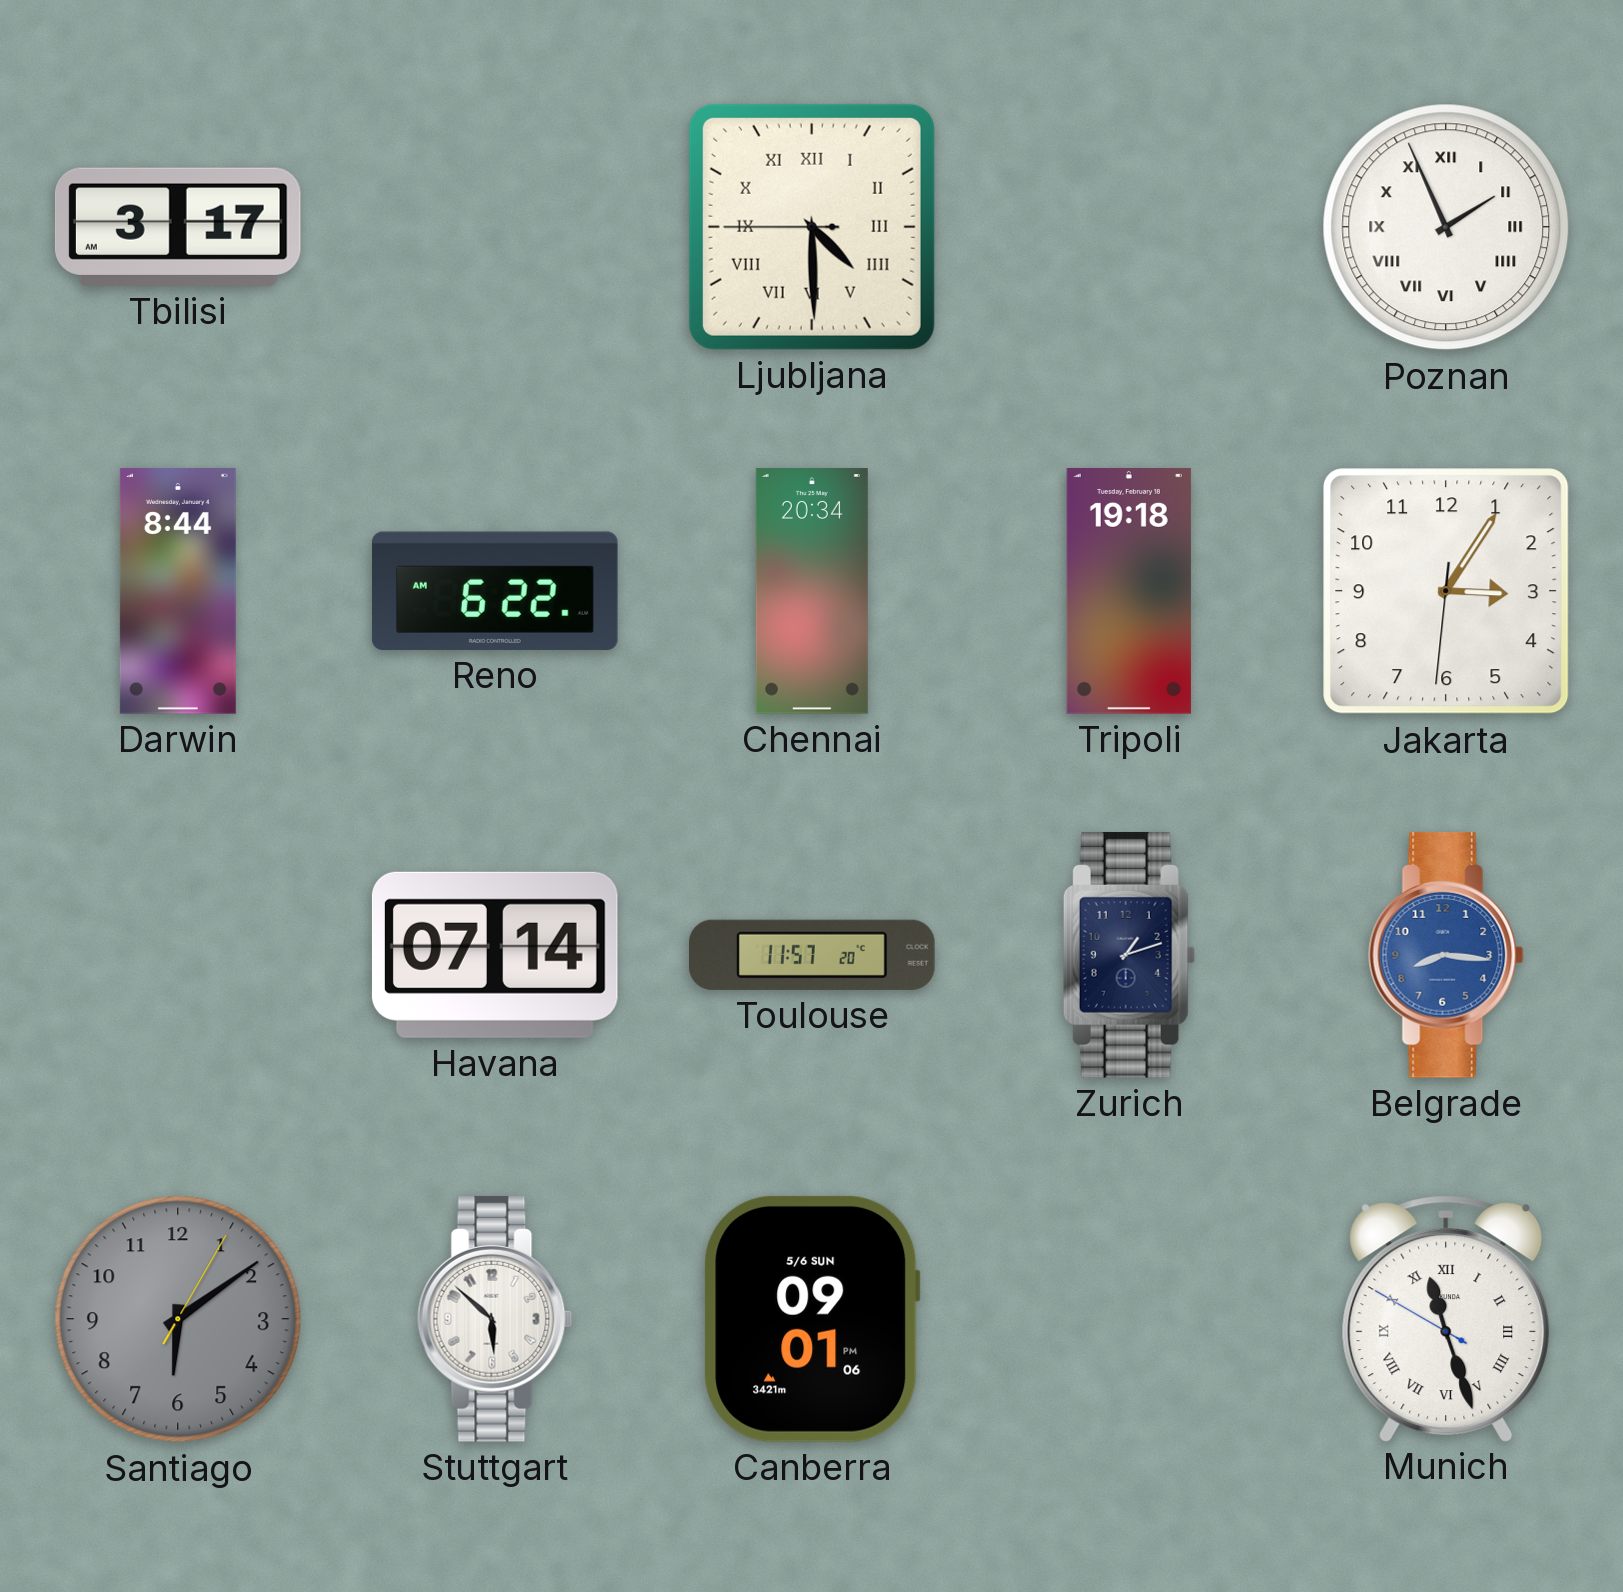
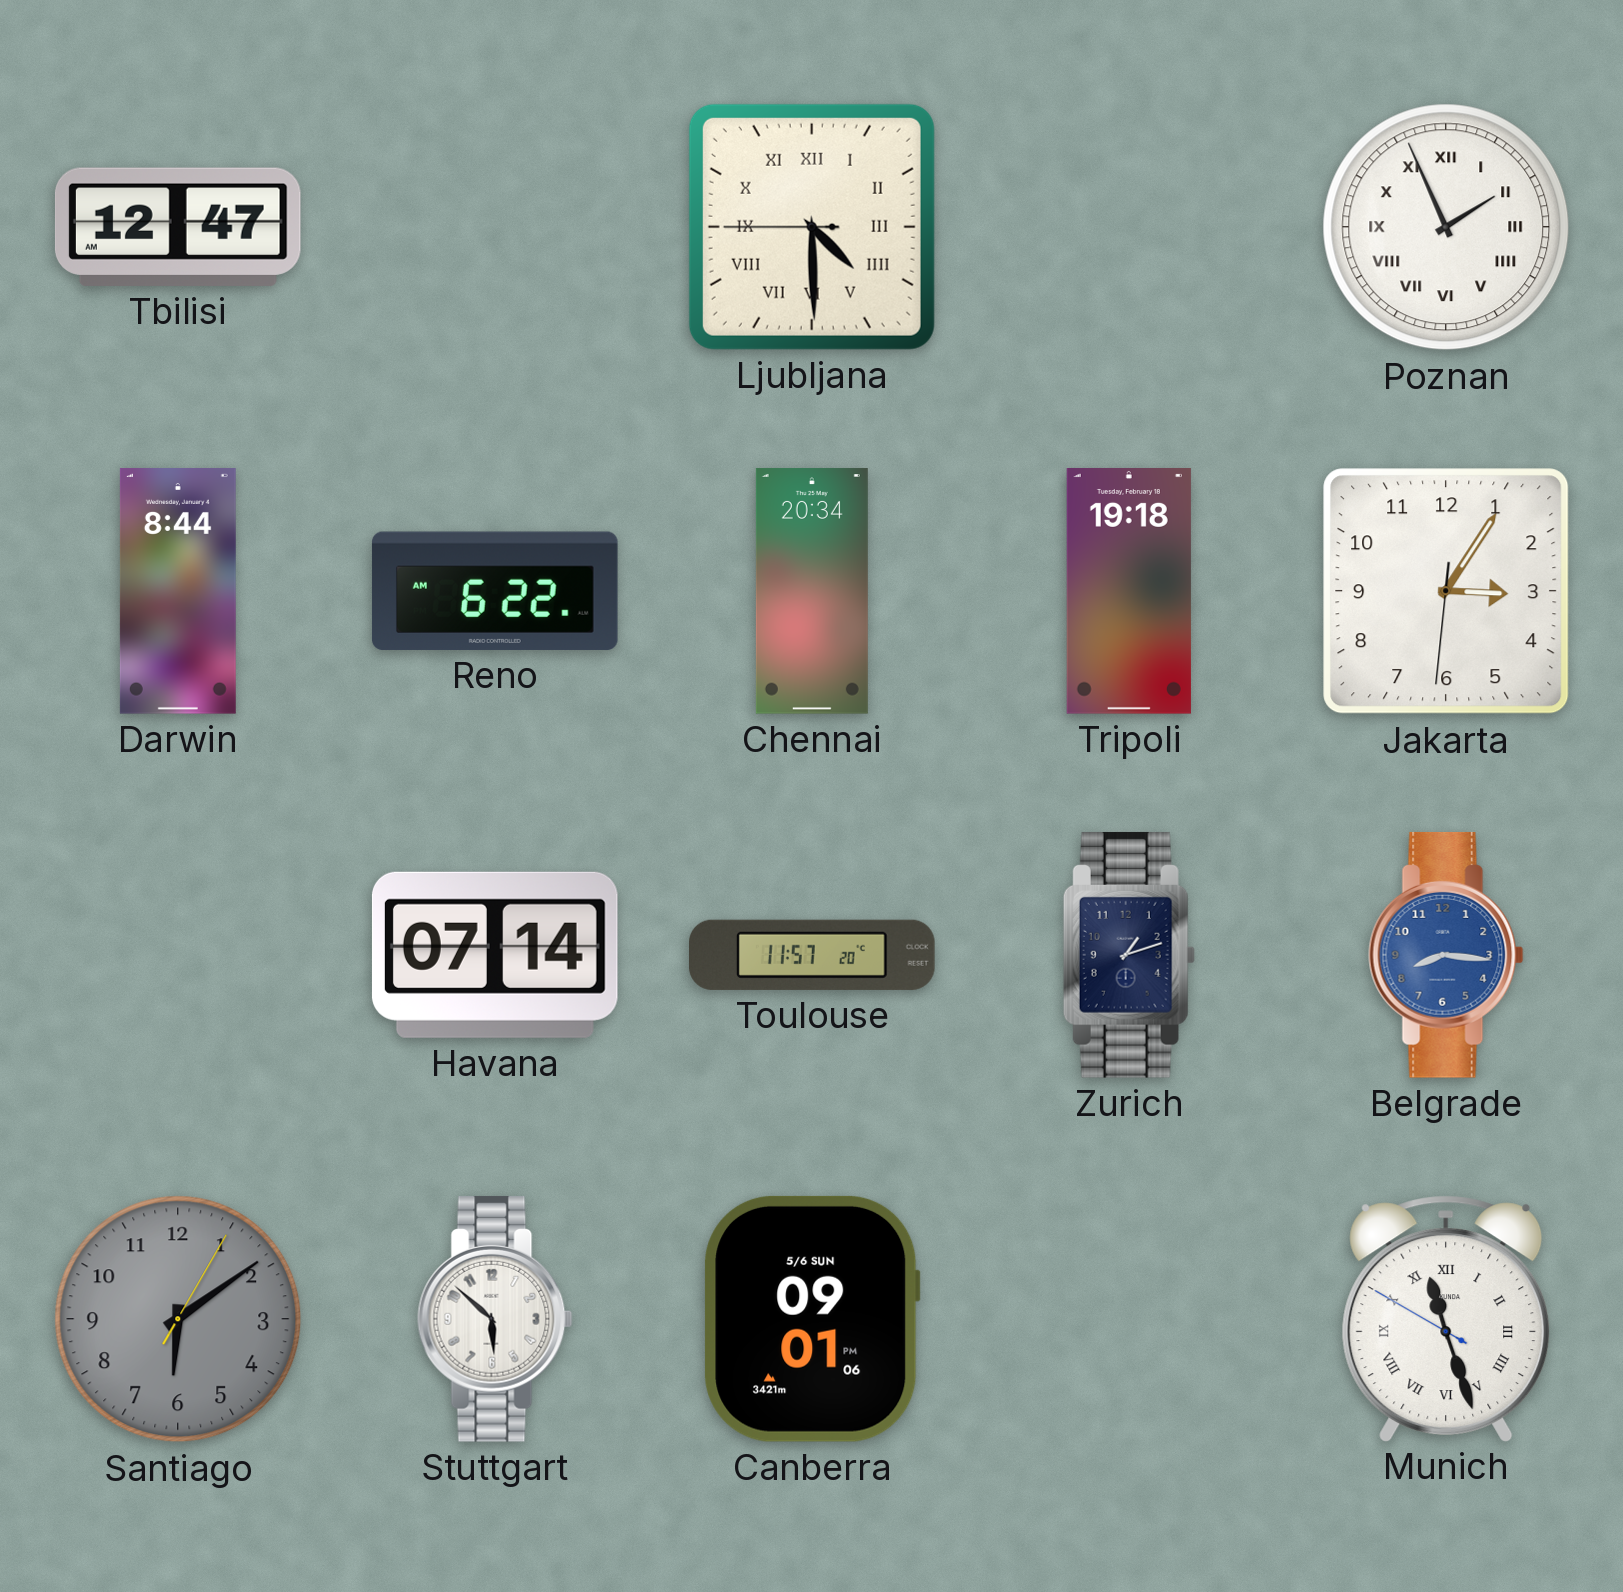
Tbilisi: 3:17 -> 12:47
